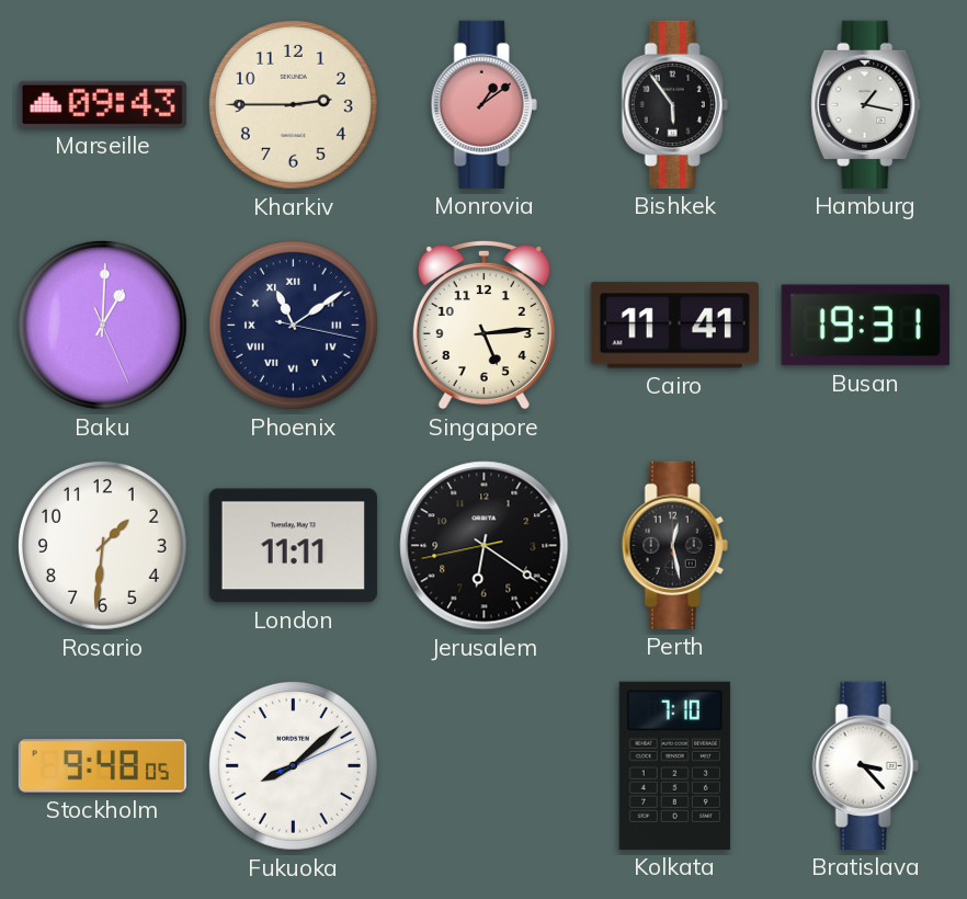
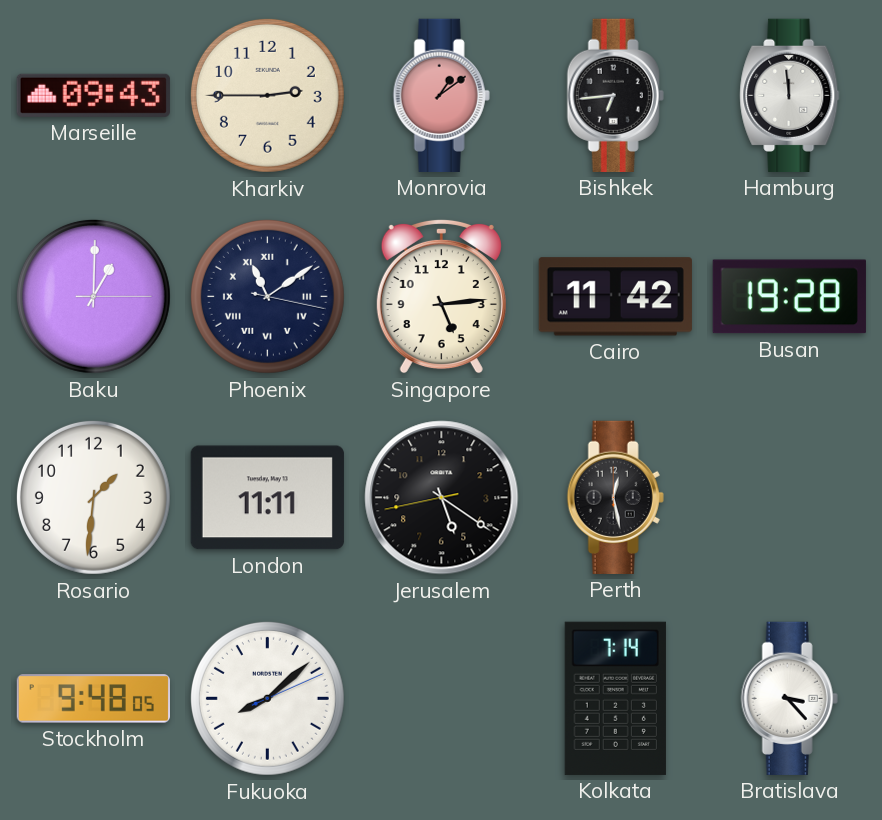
Bishkek: 5:54 -> 6:44
Hamburg: 1:17 -> 11:59
Baku: 1:00:26 -> 1:00:15
Cairo: 11:41 -> 11:42
Busan: 19:31 -> 19:28
Jerusalem: 6:20 -> 5:20
Kolkata: 7:10 -> 7:14
